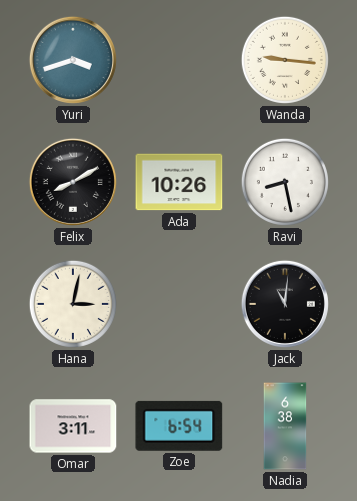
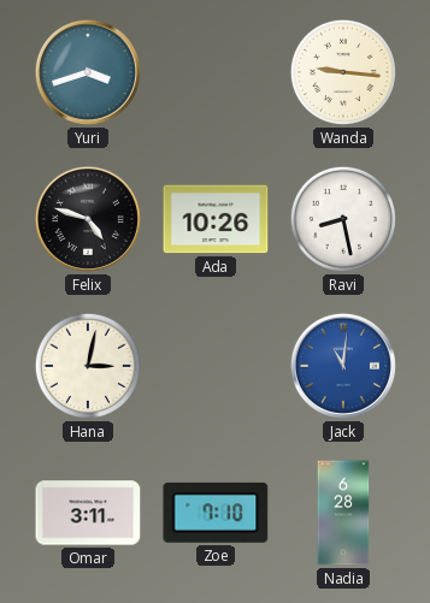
Felix: 8:10 -> 4:48
Jack dial: black -> blue
Zoe: 6:54 -> 7:10
Nadia: 6:38 -> 6:28
